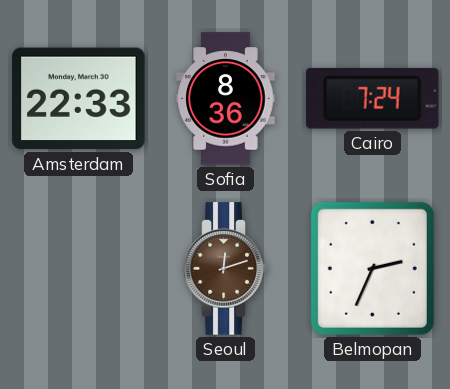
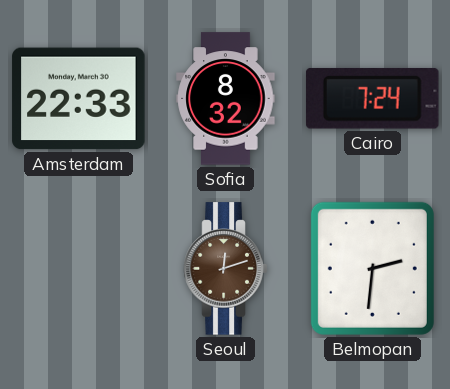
Sofia: 8:36 -> 8:32
Belmopan: 2:34 -> 2:31
